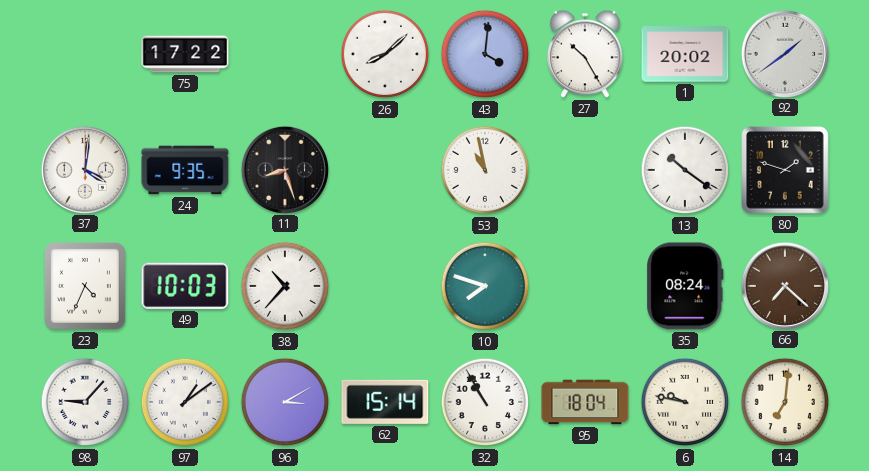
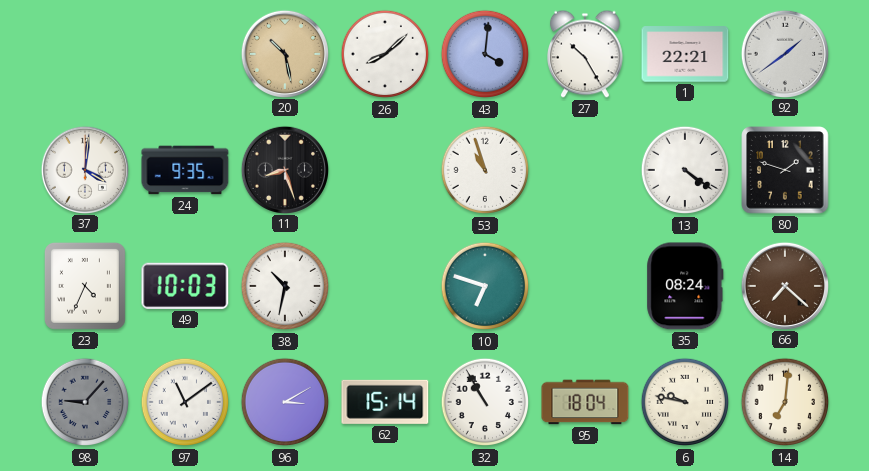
75: 17:22 -> none
20: none -> 10:28
1: 20:02 -> 22:21
53: 10:58 -> 10:57
13: 10:21 -> 4:21
38: 10:37 -> 10:32
10: 7:48 -> 6:48
98 dial: white -> grey
97: 1:09 -> 11:09
